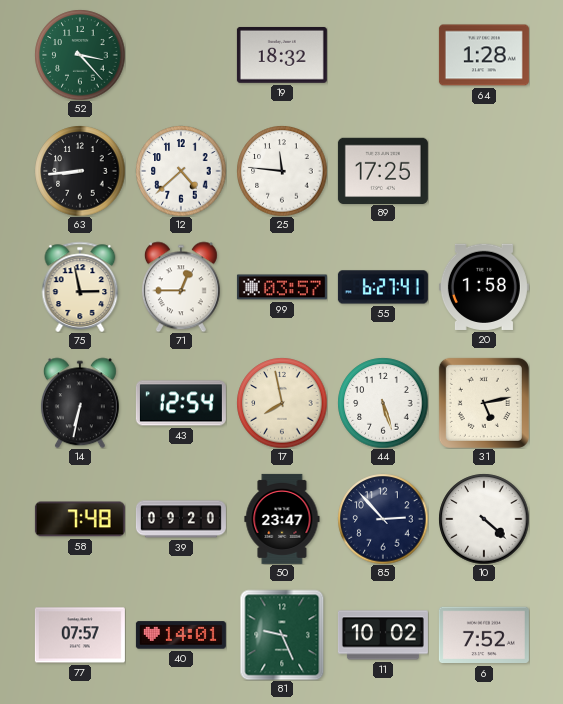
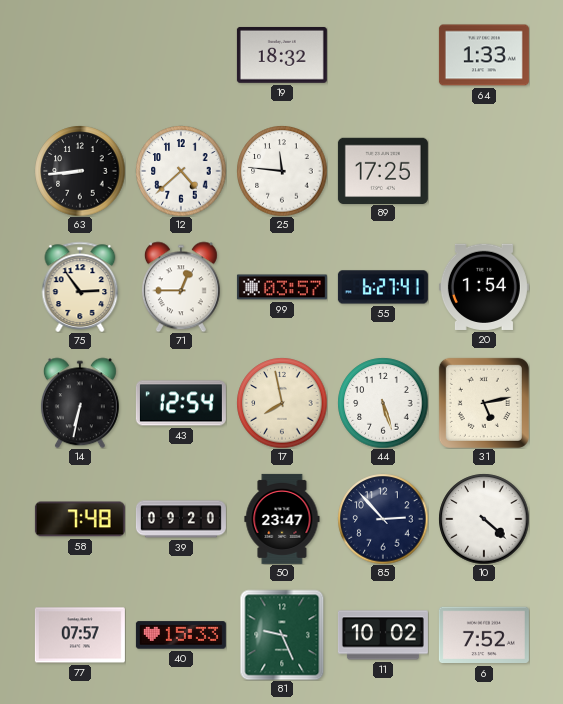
52: 3:23 -> none
64: 1:28 -> 1:33
75: 2:58 -> 2:54
20: 1:58 -> 1:54
40: 14:01 -> 15:33
